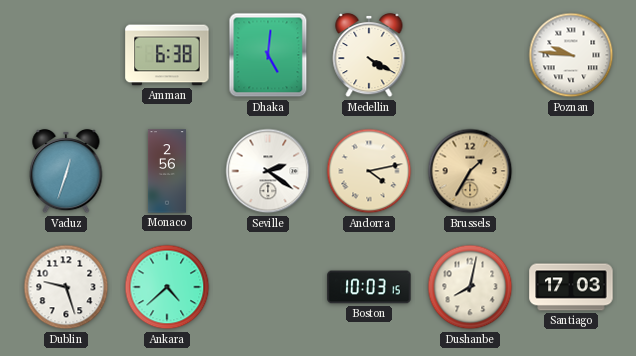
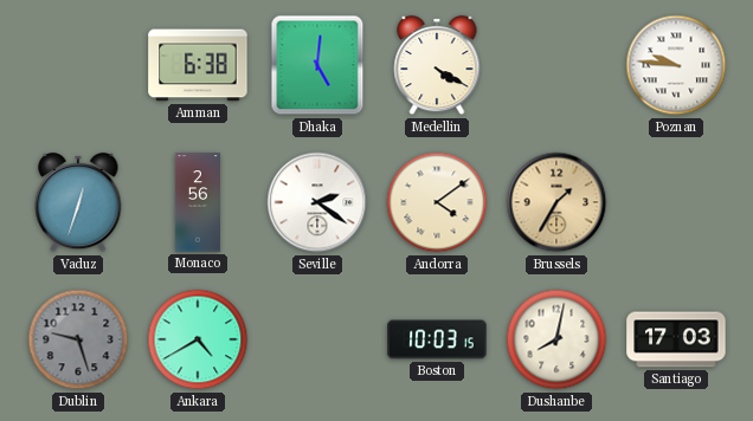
Andorra: 4:13 -> 4:09
Dublin dial: white -> grey
Ankara: 4:38 -> 4:40
